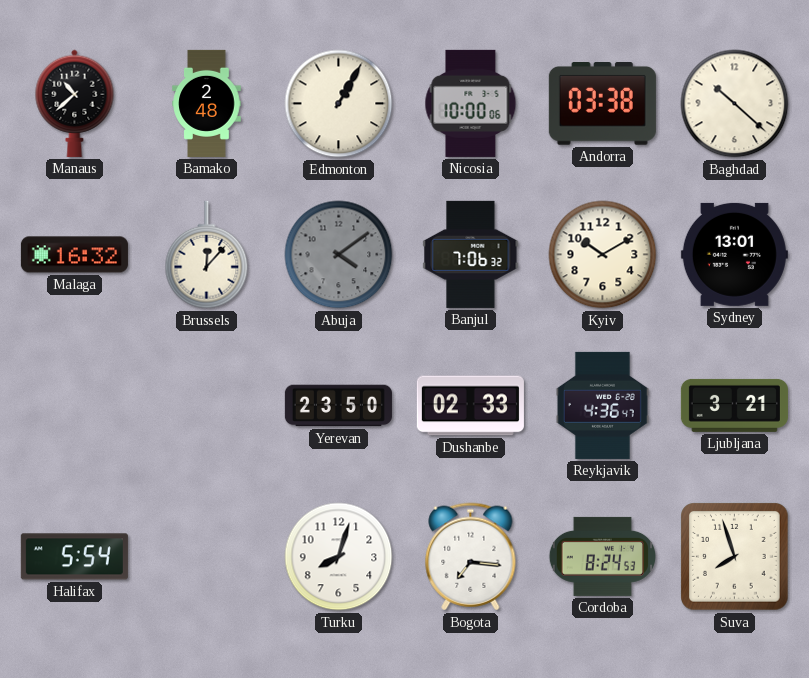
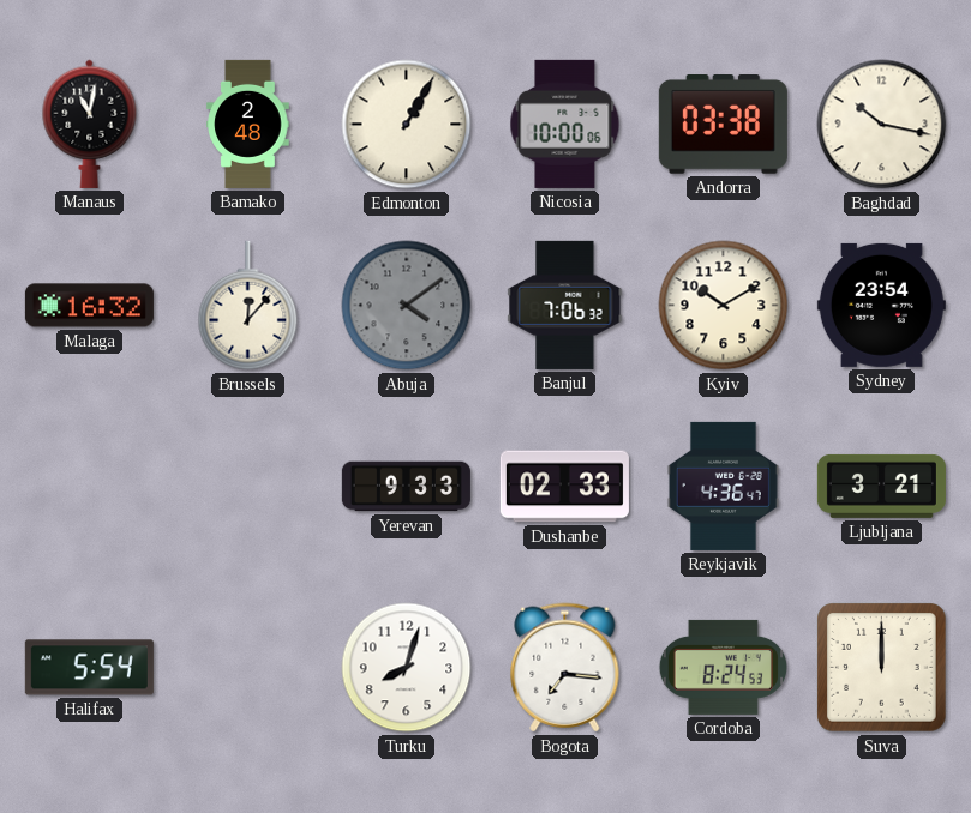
Manaus: 10:38 -> 11:02
Baghdad: 10:22 -> 10:17
Sydney: 13:01 -> 23:54
Yerevan: 23:50 -> 9:33
Suva: 7:57 -> 12:00
